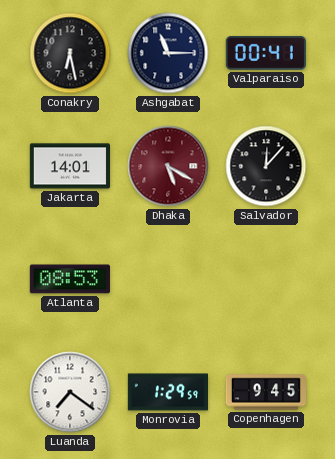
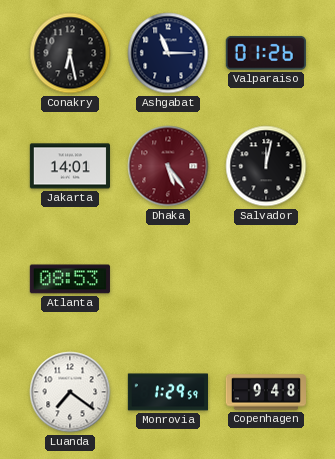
Valparaiso: 00:41 -> 01:26
Dhaka: 5:20 -> 5:24
Salvador: 12:07 -> 12:02
Copenhagen: 9:45 -> 9:48
